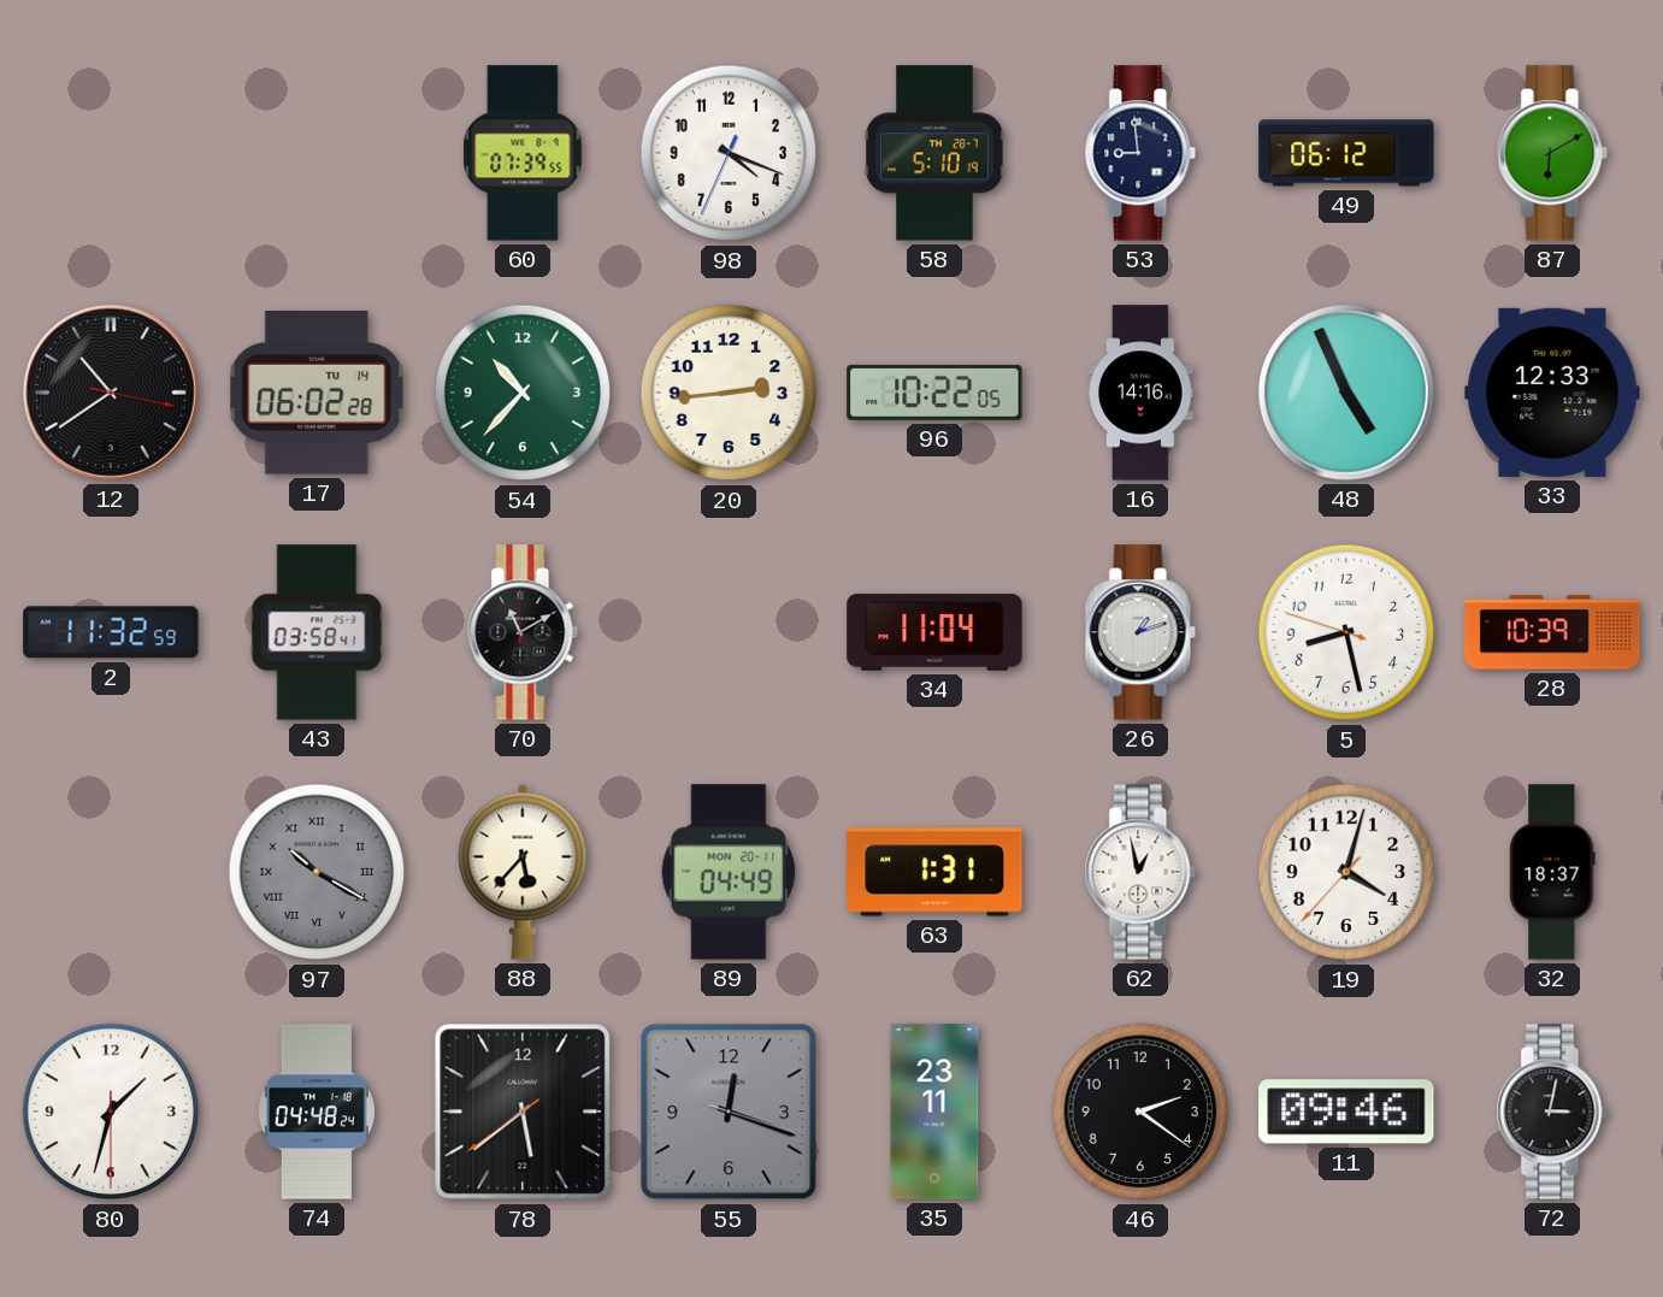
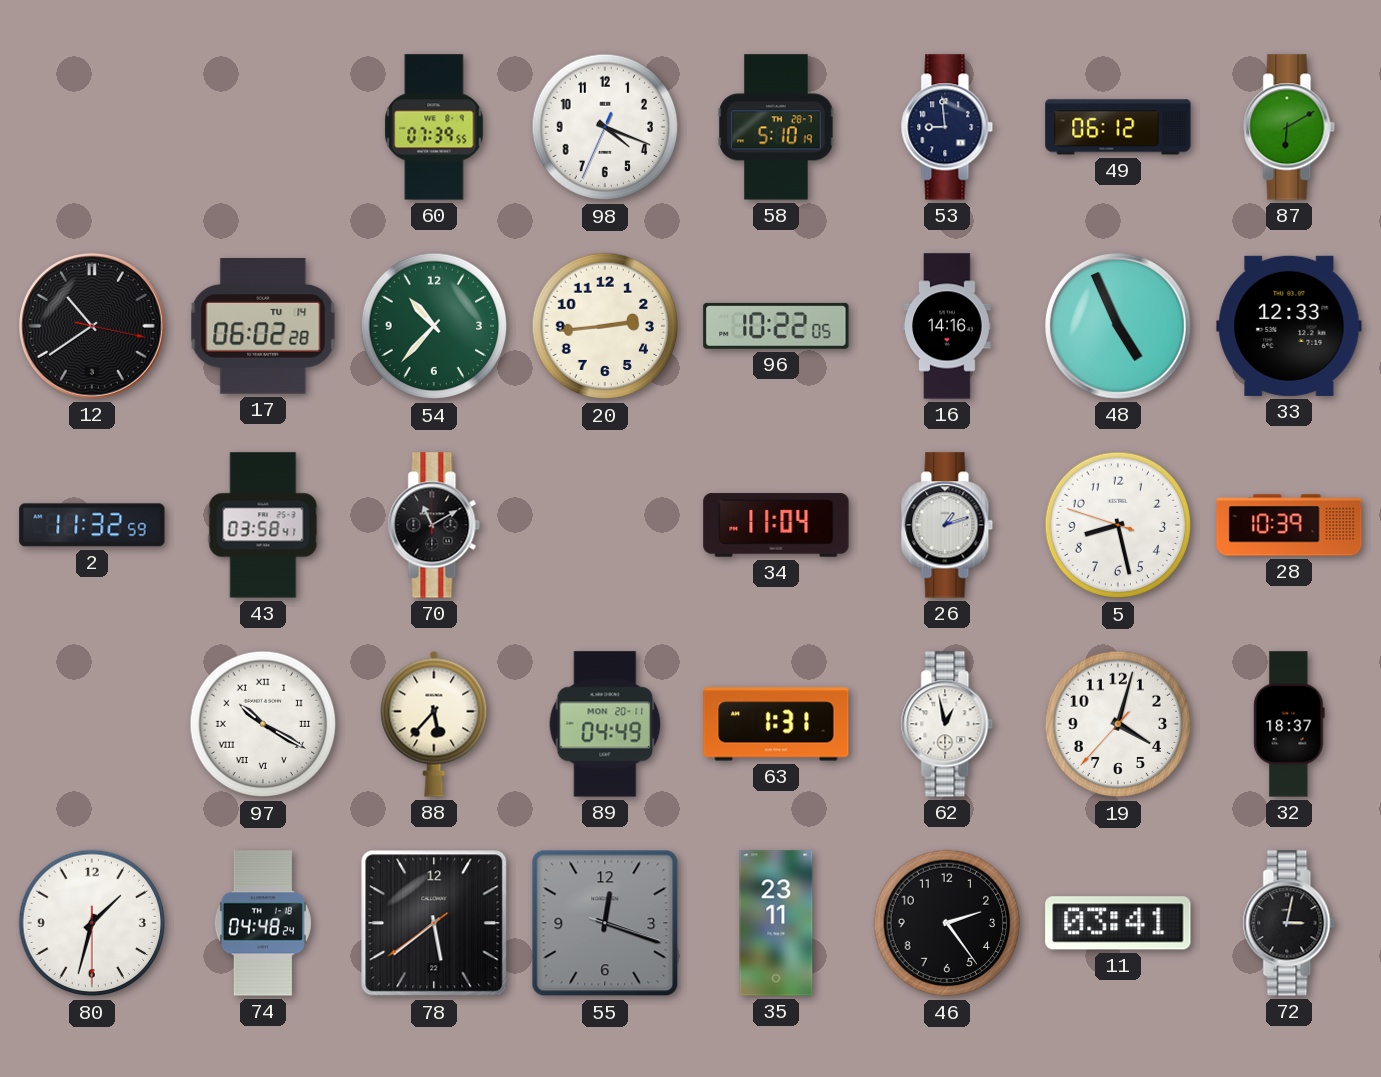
97 dial: grey -> white
46: 2:21 -> 2:24
11: 09:46 -> 03:41
